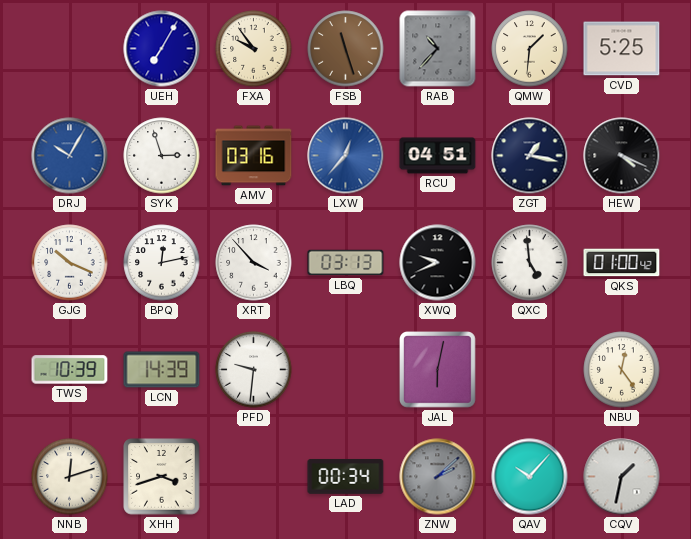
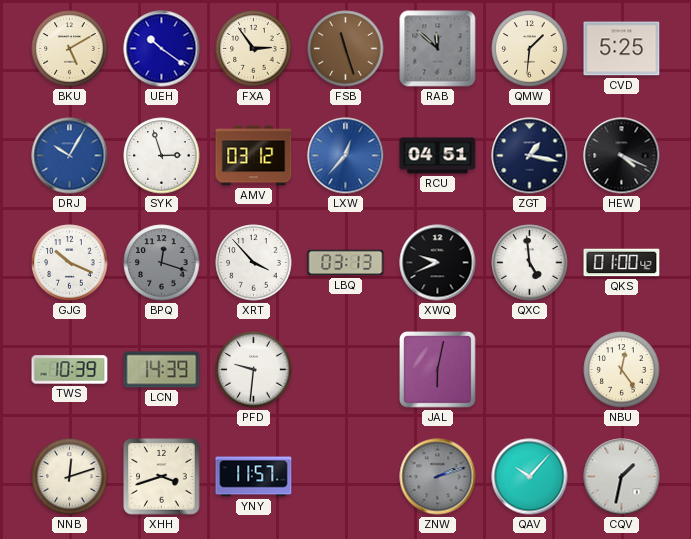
BKU: none -> 5:10
UEH: 7:05 -> 10:21
FXA: 9:54 -> 2:54
RAB: 10:37 -> 11:52
AMV: 03:16 -> 03:12
BPQ: 12:13 -> 12:18
BPQ dial: white -> grey
YNY: none -> 11:57
LAD: 00:34 -> none
ZNW: 2:08 -> 2:12
